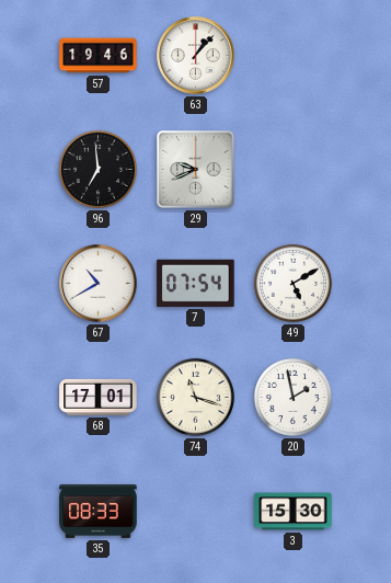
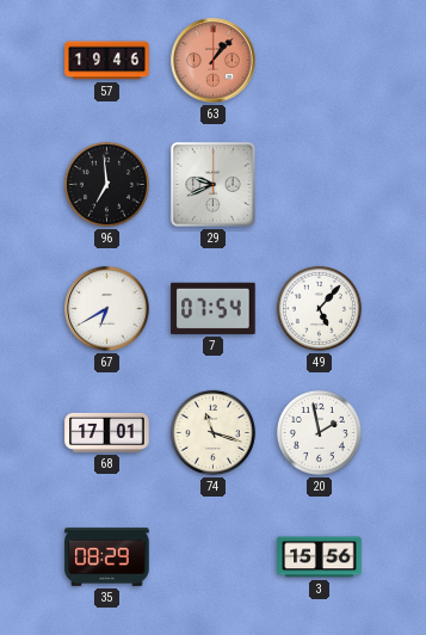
63 dial: white -> salmon
67: 10:40 -> 6:40
49: 5:10 -> 5:07
35: 08:33 -> 08:29
3: 15:30 -> 15:56
